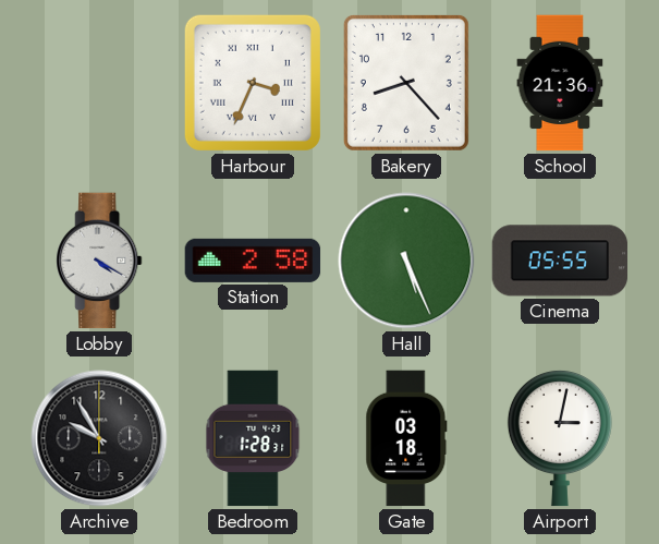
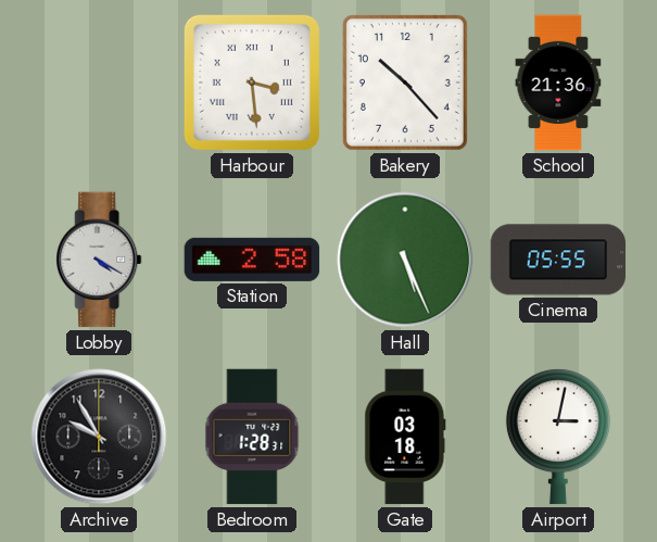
Harbour: 3:34 -> 3:29
Bakery: 8:23 -> 10:23
